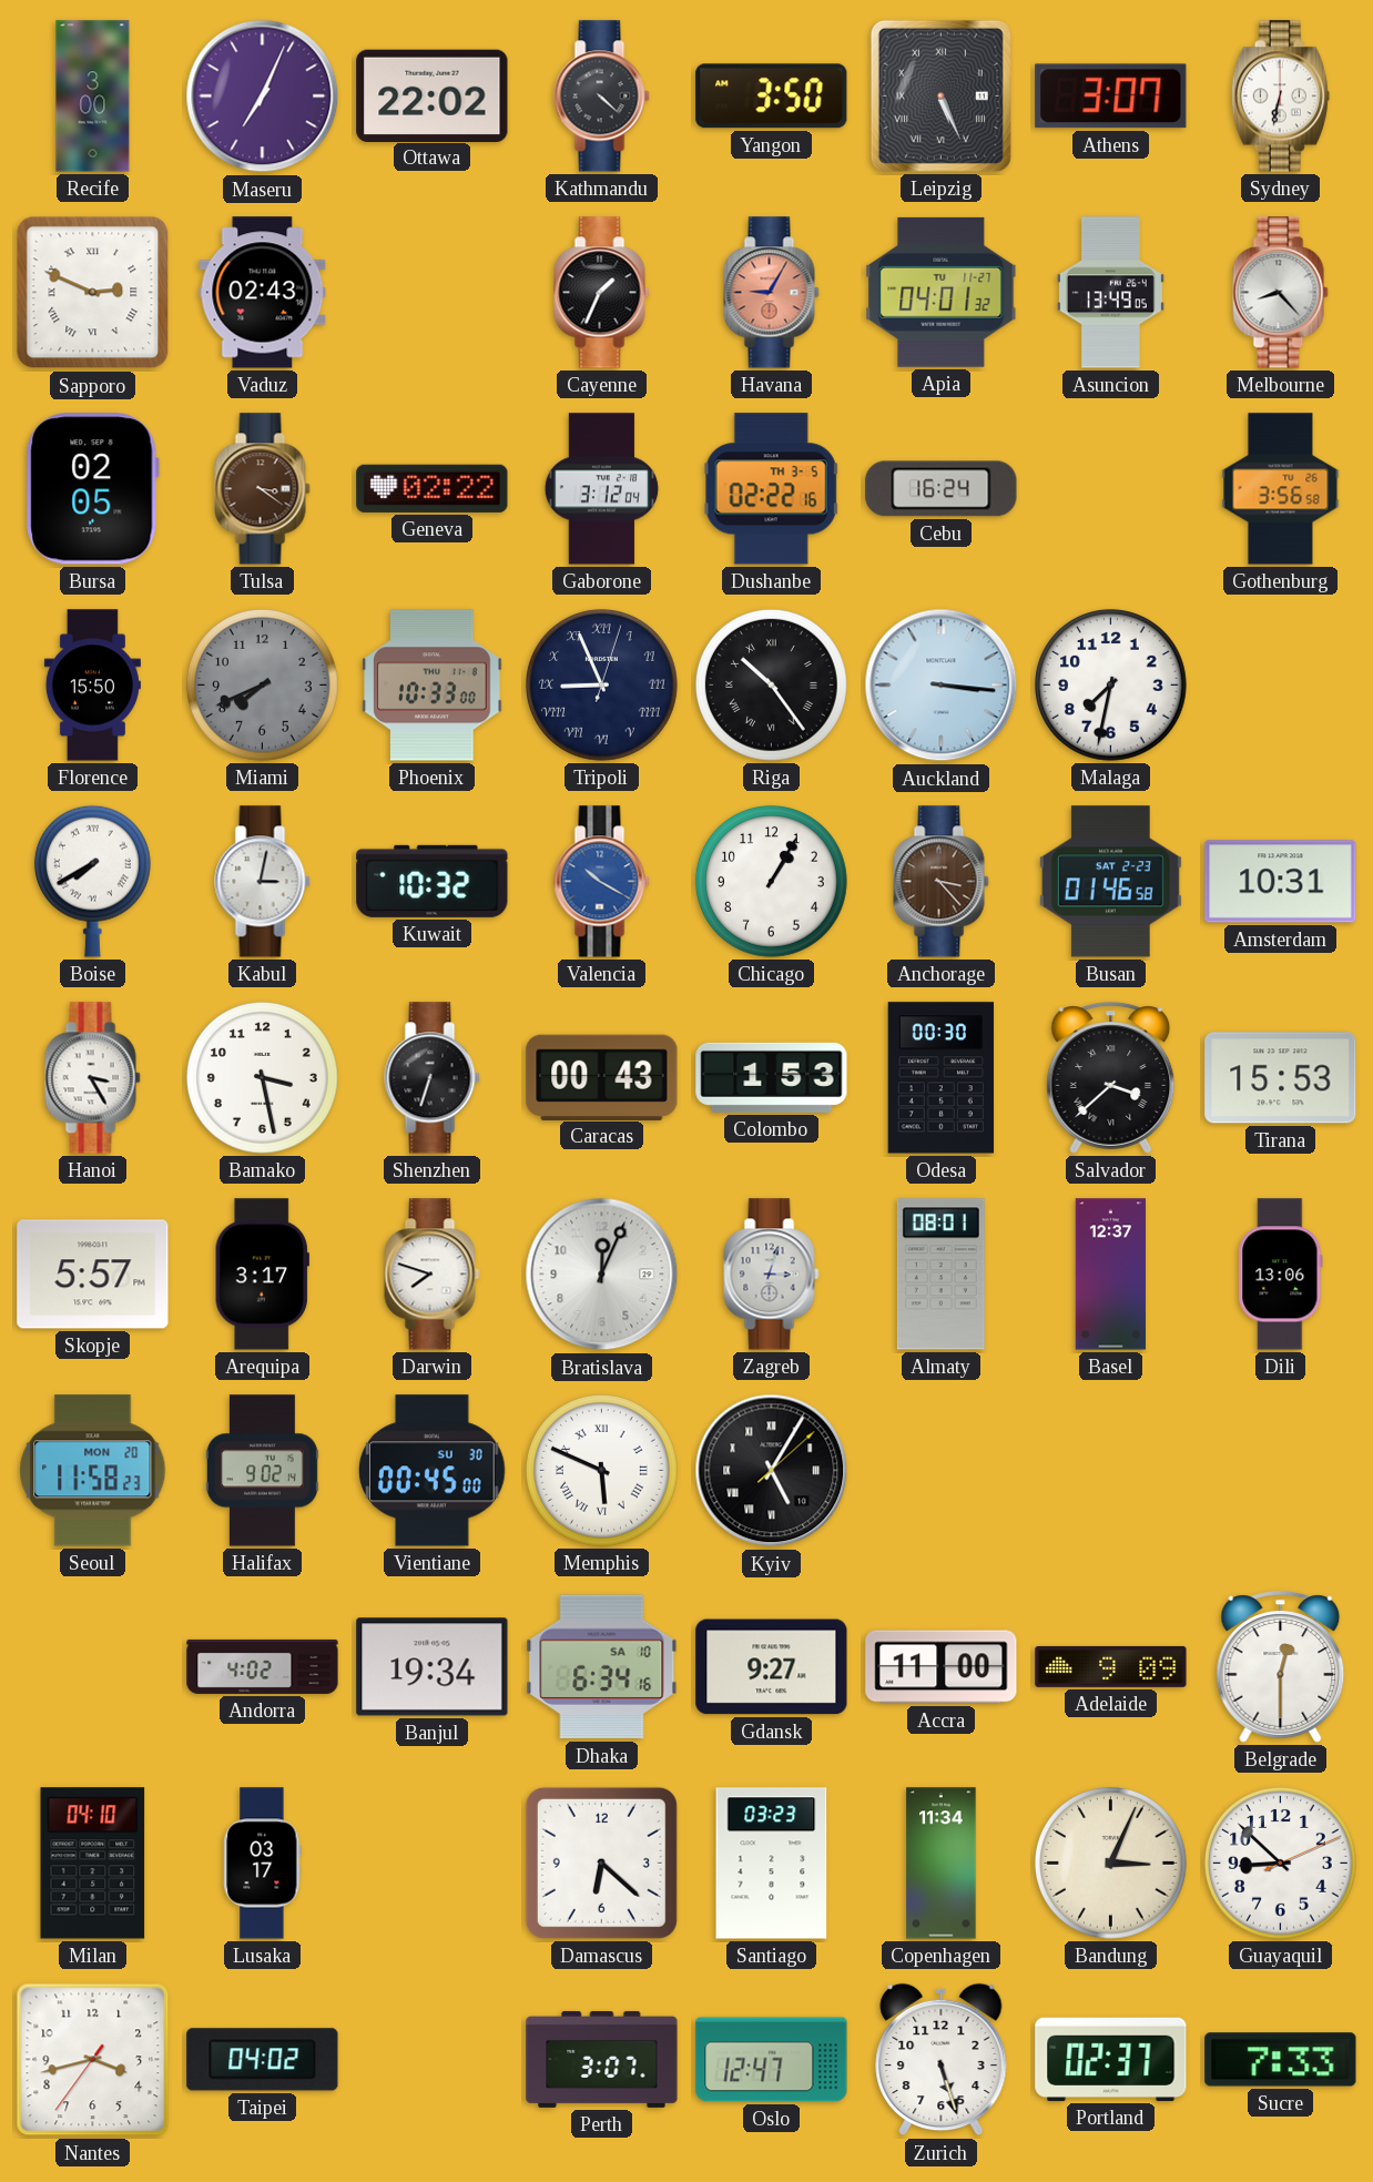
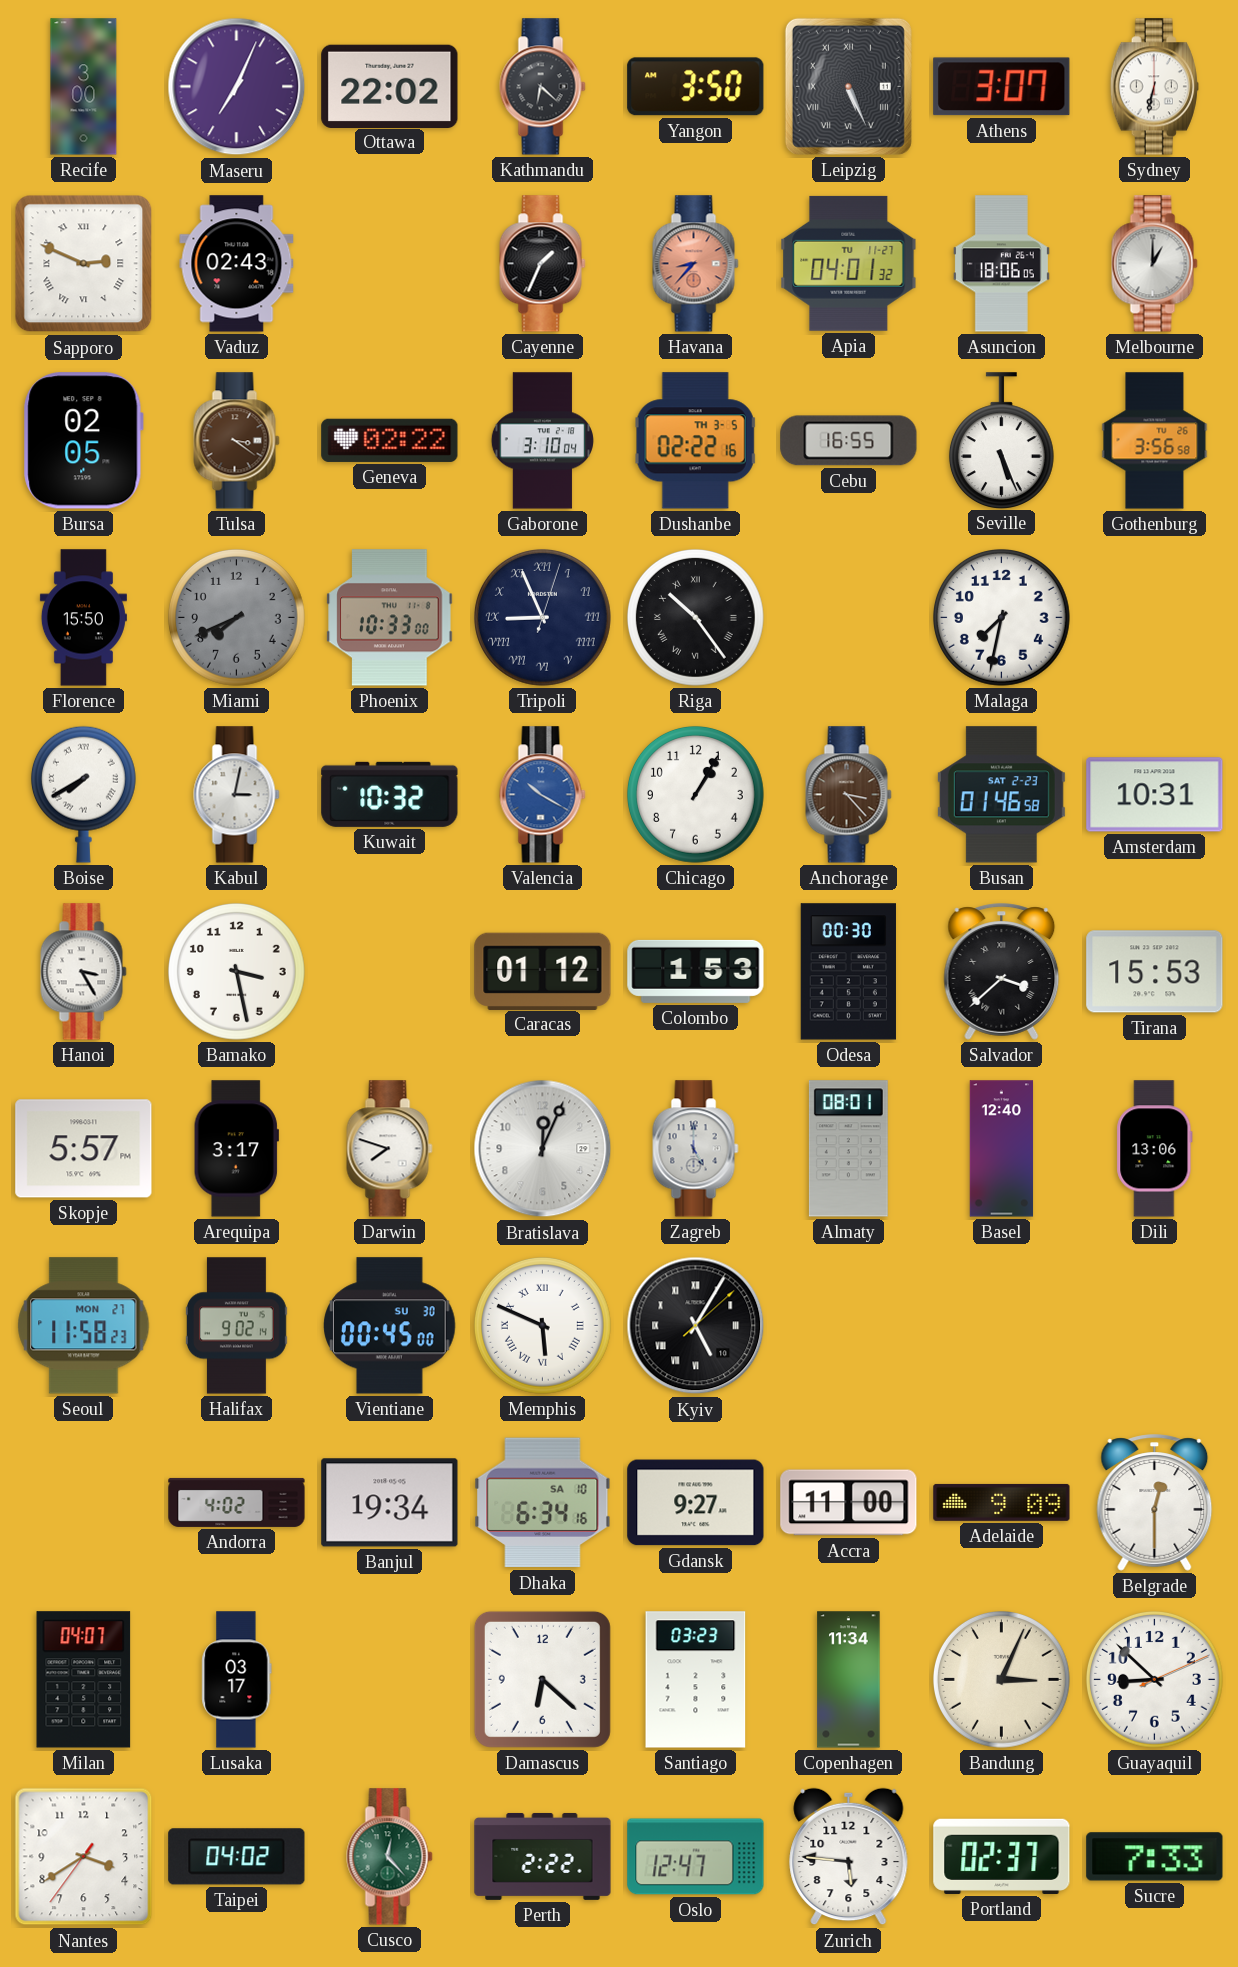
Kathmandu: 4:22 -> 6:22
Havana: 9:05 -> 8:37
Asuncion: 13:49 -> 18:06
Melbourne: 8:23 -> 1:00
Gaborone: 3:12 -> 3:10
Cebu: 16:24 -> 16:55
Seville: none -> 5:26
Auckland: 3:16 -> none
Shenzhen: 6:33 -> none
Caracas: 00:43 -> 01:12
Zagreb: 3:03 -> 5:00
Basel: 12:37 -> 12:40
Seoul date: MON 20 -> MON 27
Milan: 04:10 -> 04:07
Nantes: 3:42 -> 3:39
Cusco: none -> 12:23
Perth: 3:07 -> 2:22
Zurich: 5:27 -> 5:46
